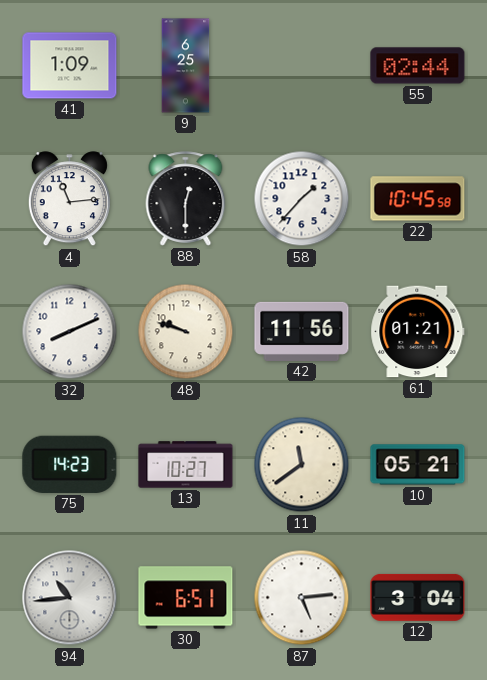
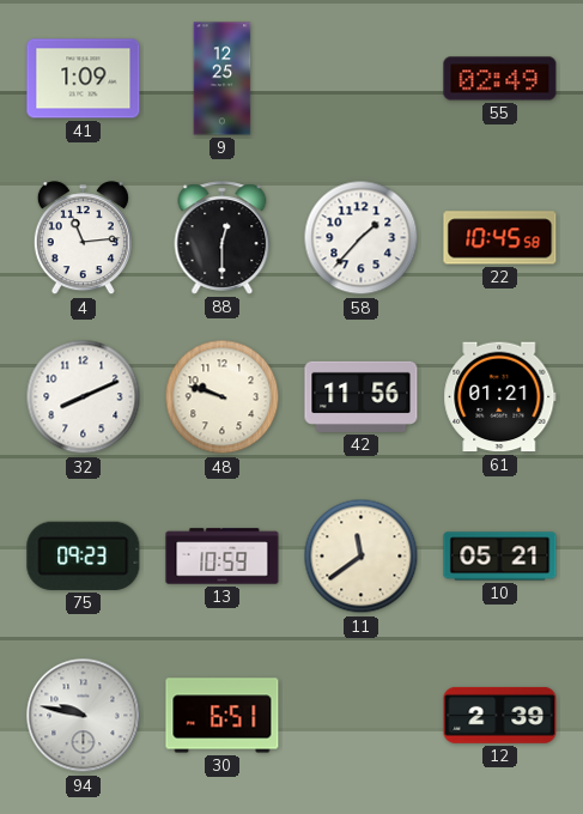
9: 6:25 -> 12:25
55: 02:44 -> 02:49
75: 14:23 -> 09:23
13: 10:27 -> 10:59
94: 10:44 -> 9:47
87: 5:14 -> none
12: 3:04 -> 2:39
